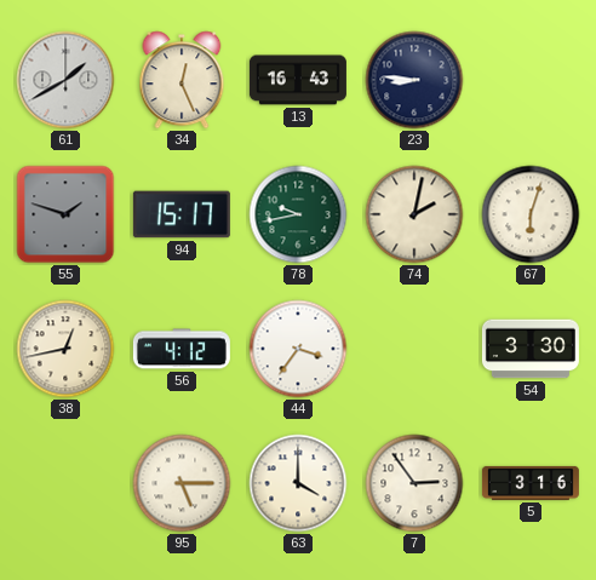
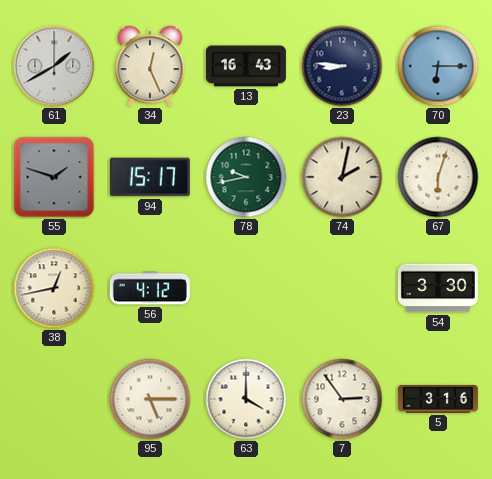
70: none -> 6:15
44: 3:36 -> none
